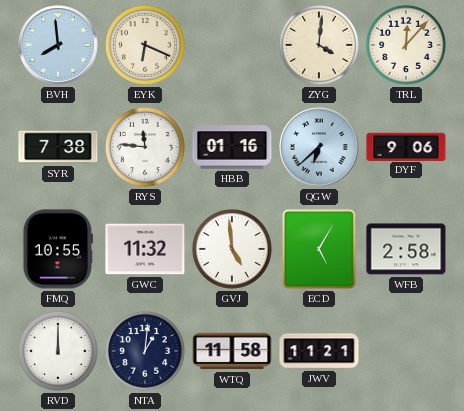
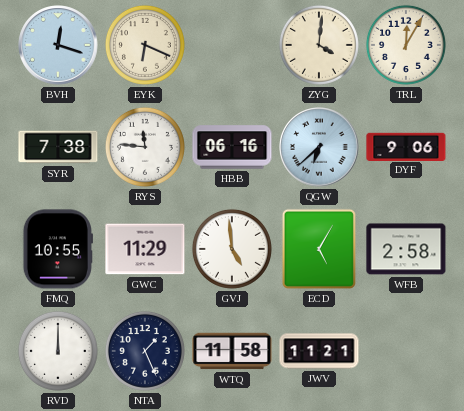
BVH: 7:59 -> 12:18
TRL: 12:07 -> 12:05
HBB: 01:16 -> 06:16
GWC: 11:32 -> 11:29
NTA: 1:01 -> 1:26
